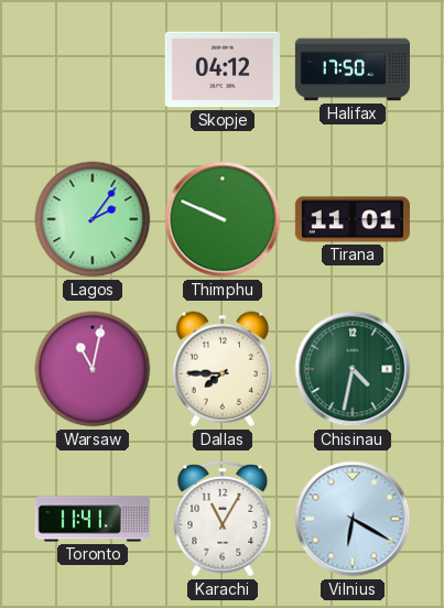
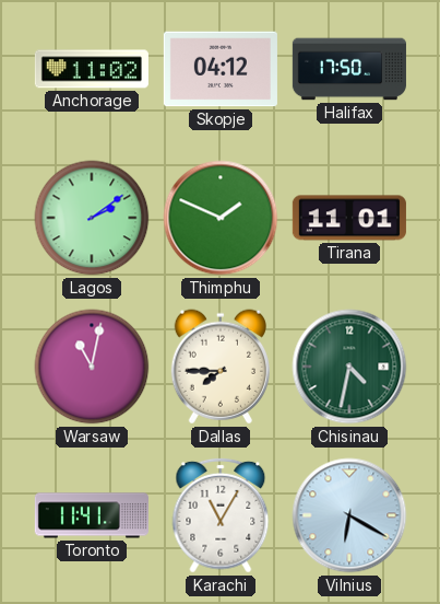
Anchorage: none -> 11:02
Lagos: 2:06 -> 2:09
Thimphu: 9:49 -> 1:49
